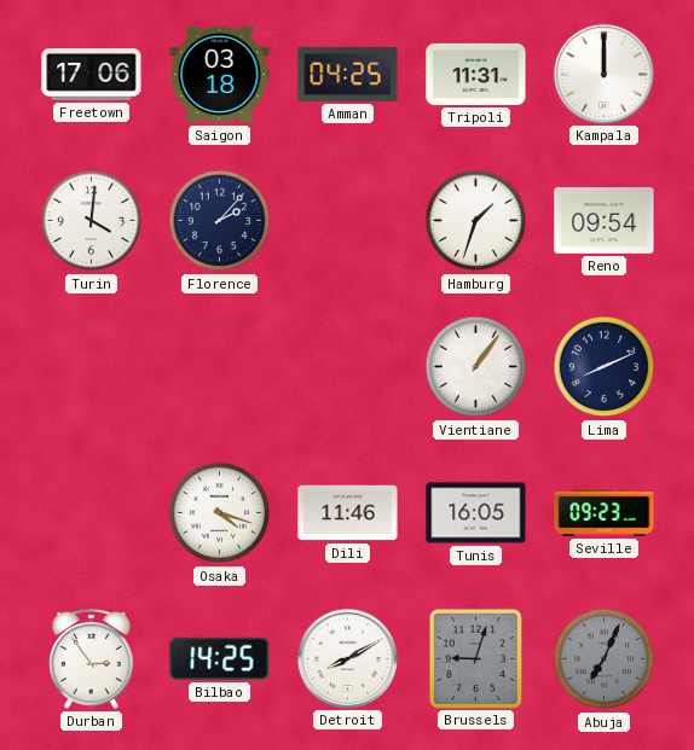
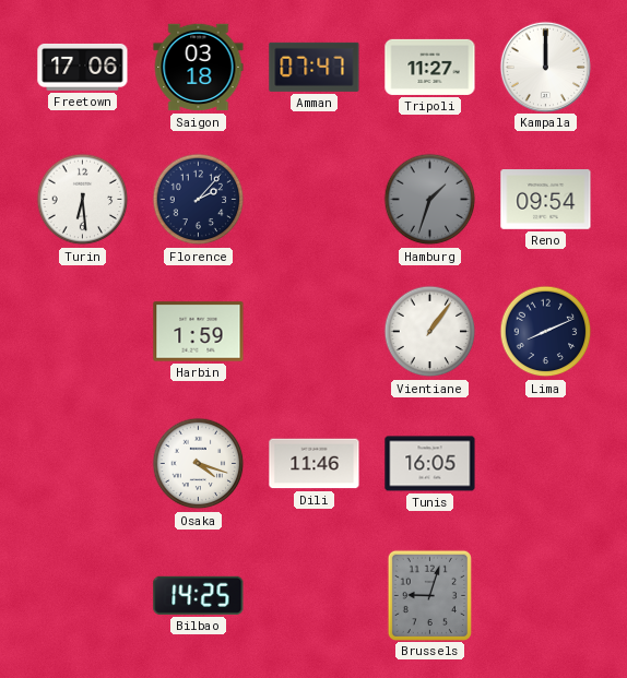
Amman: 04:25 -> 07:47
Tripoli: 11:31 -> 11:27
Turin: 4:01 -> 6:29
Hamburg dial: white -> grey
Harbin: none -> 1:59
Seville: 09:23 -> none
Durban: 2:54 -> none
Detroit: 8:10 -> none
Abuja: 7:04 -> none
